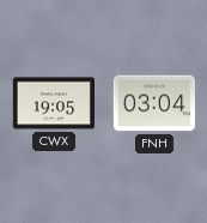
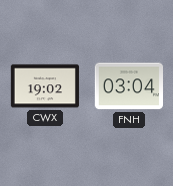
CWX: 19:05 -> 19:02
